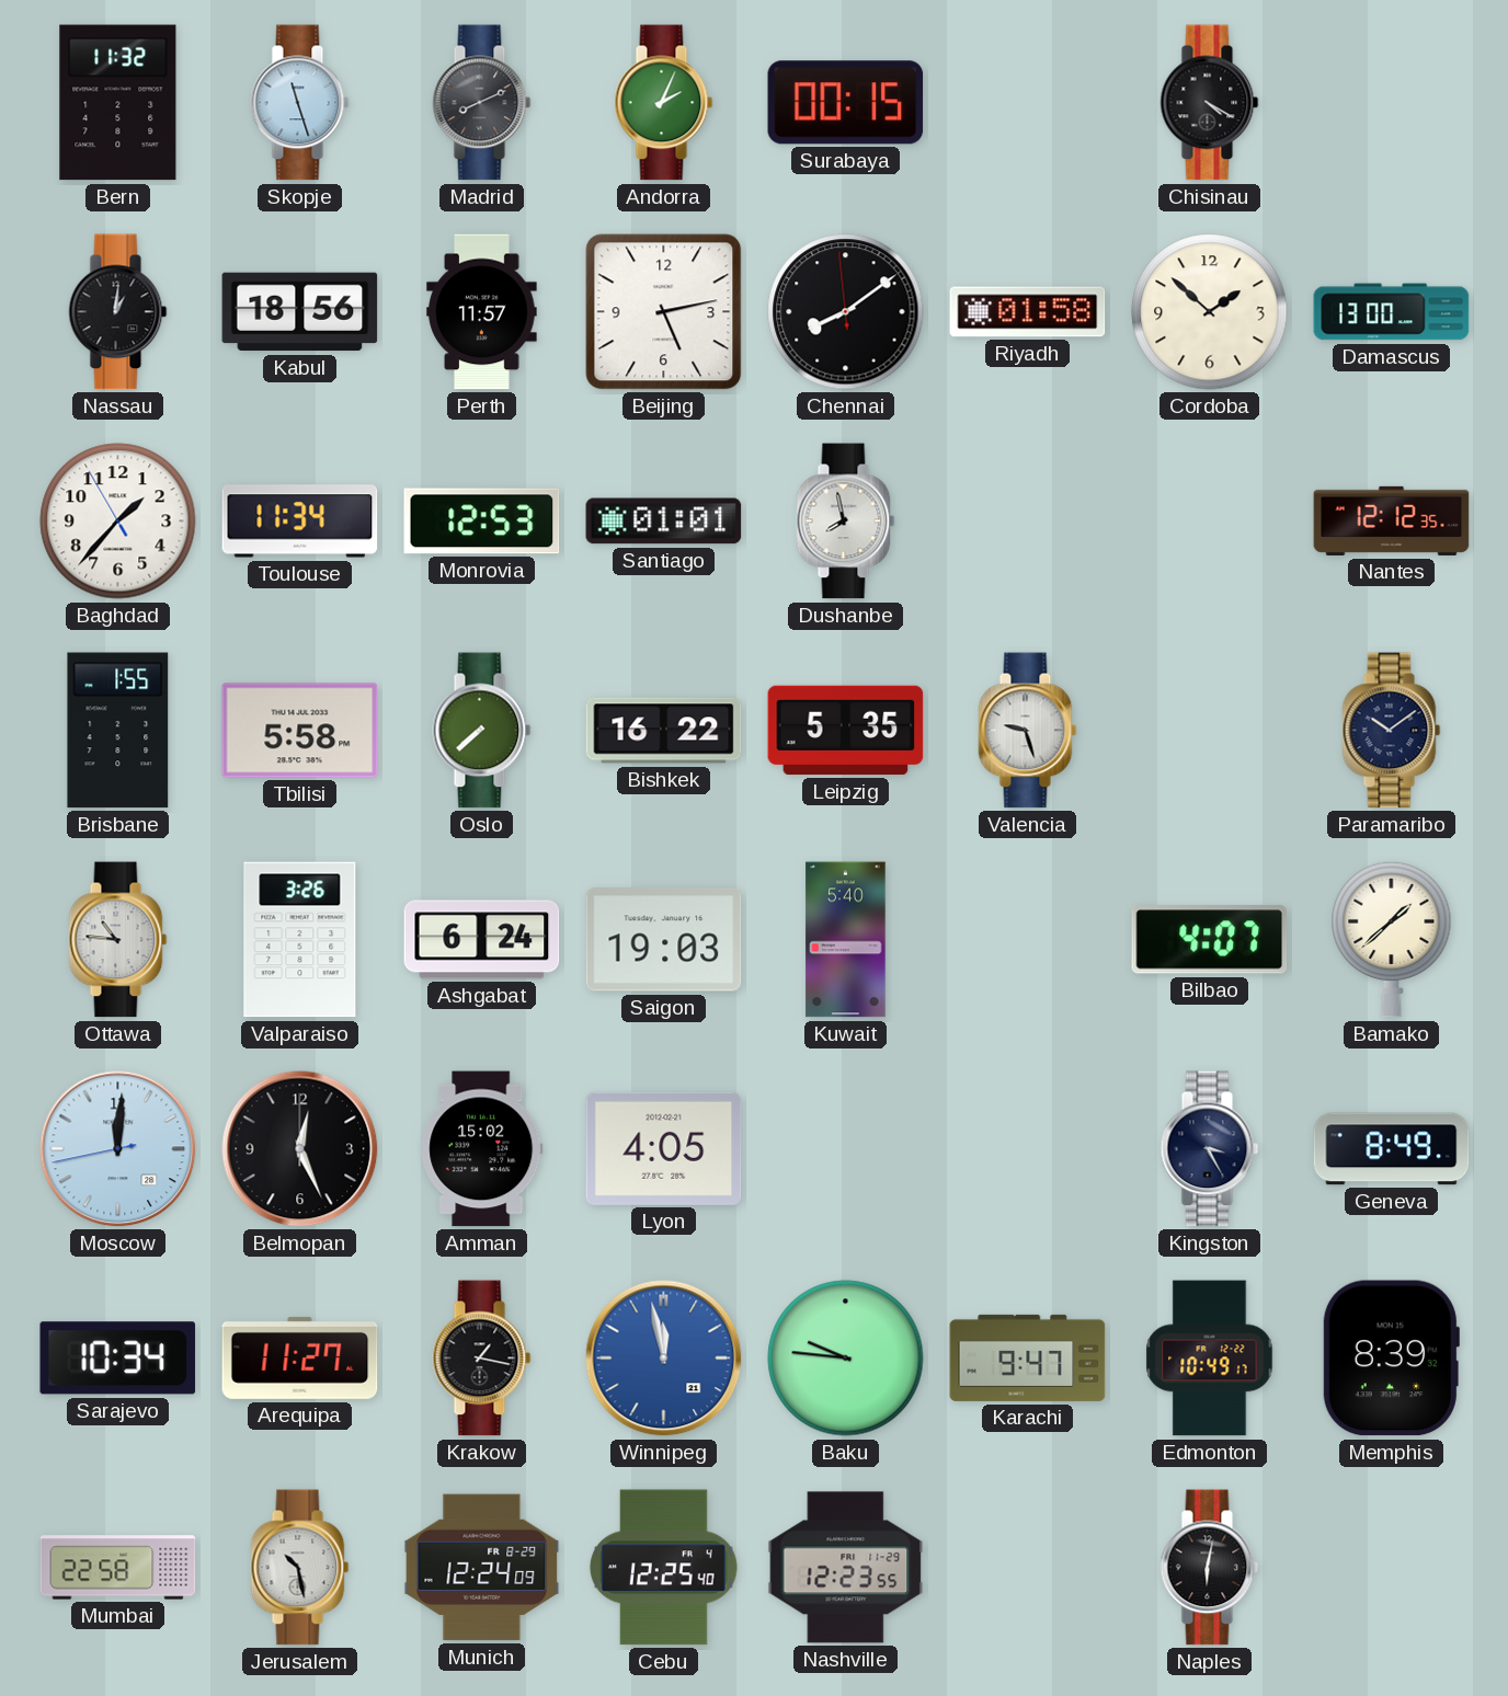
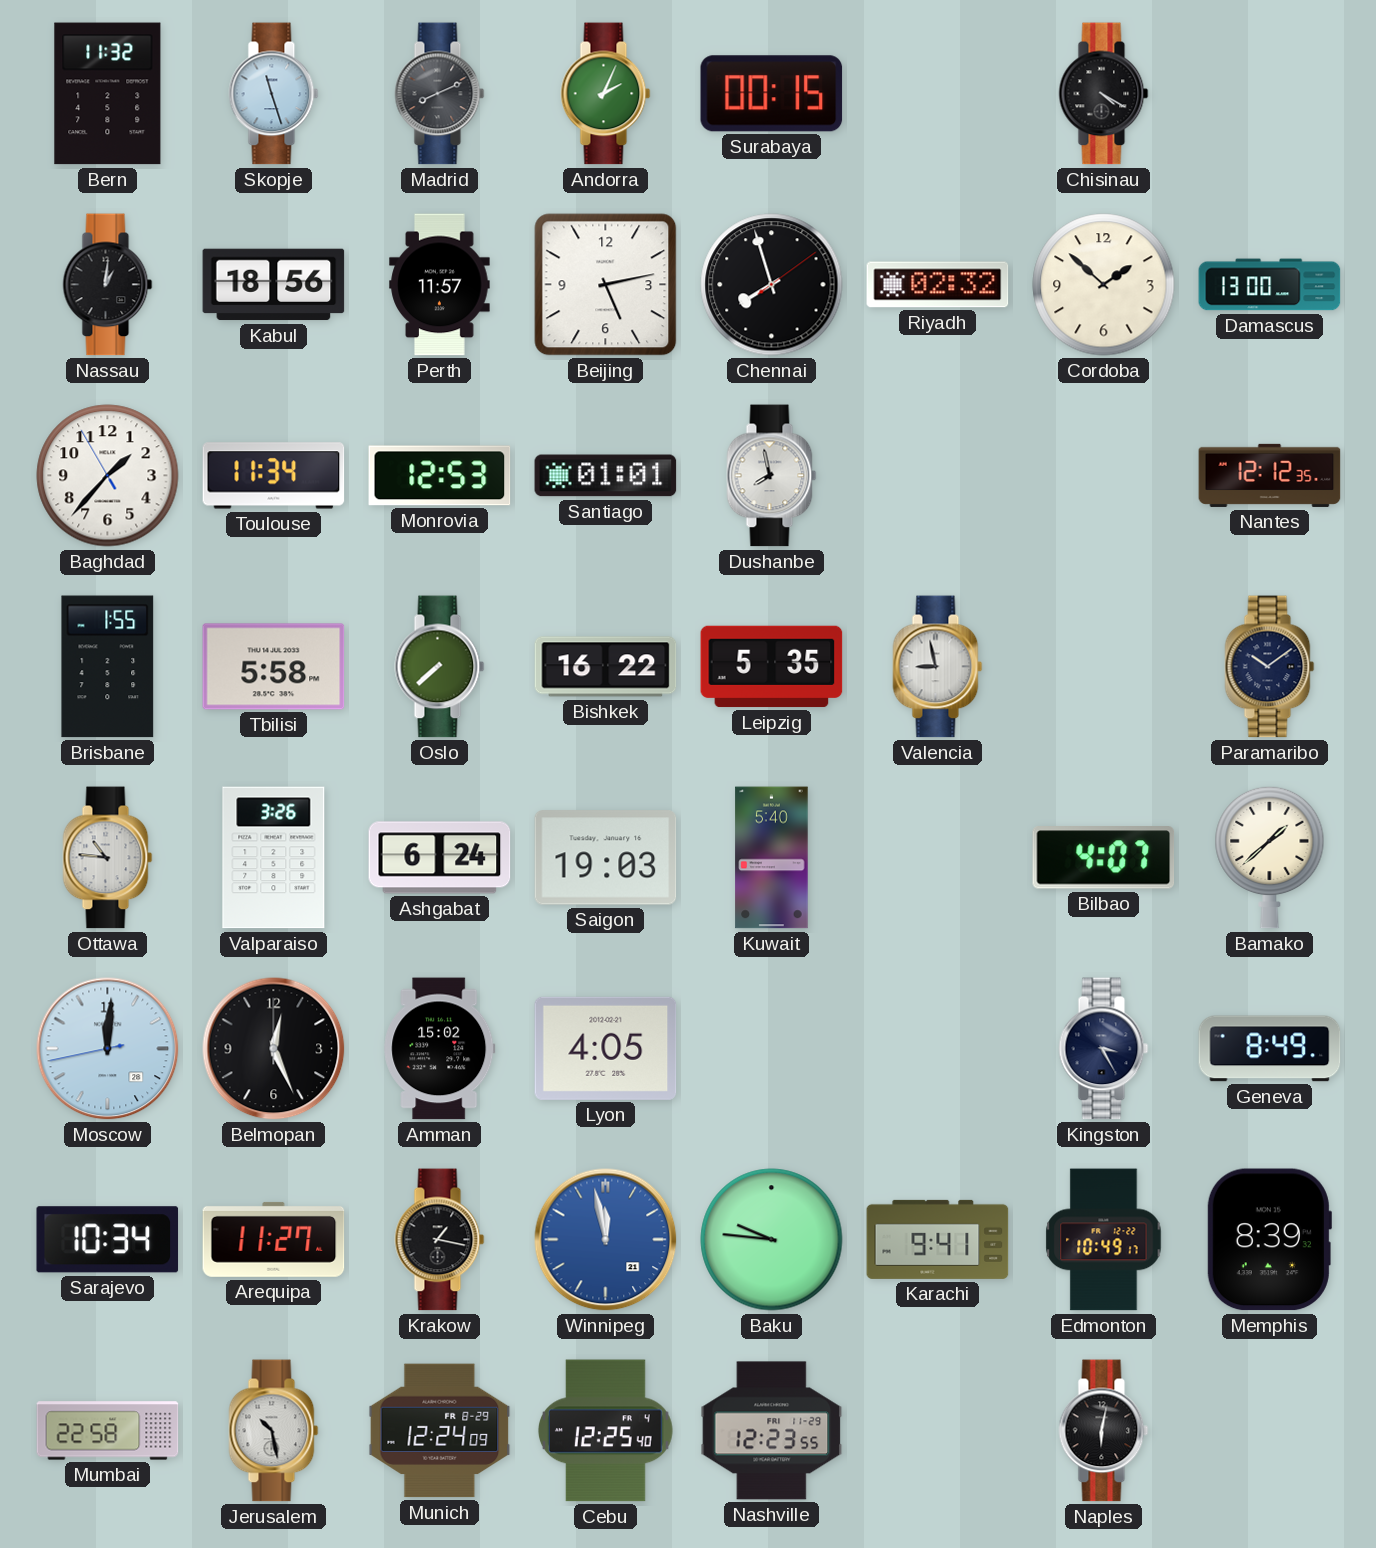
Chennai: 8:08 -> 7:57
Riyadh: 01:58 -> 02:32
Valencia: 9:27 -> 8:58
Karachi: 9:47 -> 9:41
